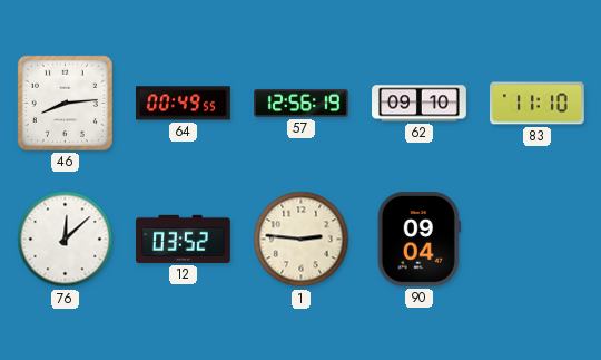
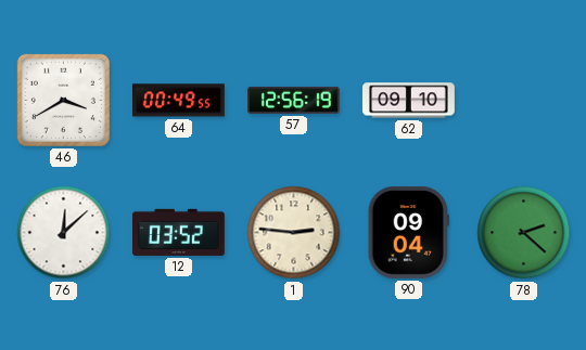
46: 8:14 -> 3:40
83: 11:10 -> none
78: none -> 2:22
